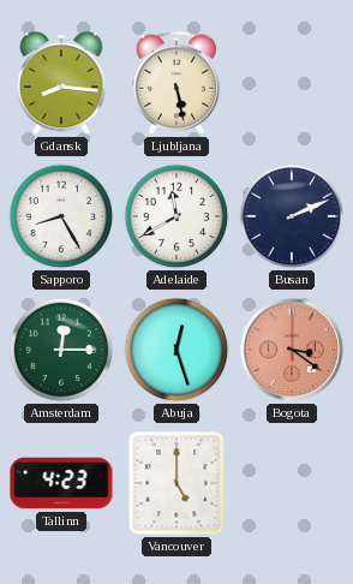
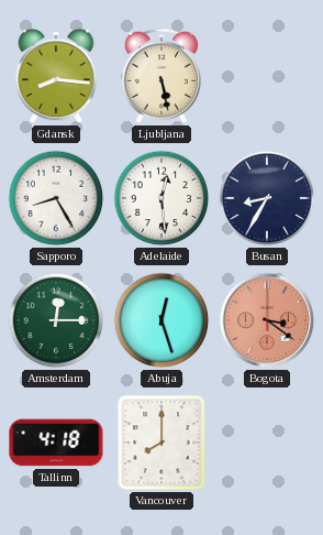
Adelaide: 11:40 -> 12:29
Busan: 2:11 -> 8:35
Tallinn: 4:23 -> 4:18
Vancouver: 5:00 -> 8:00
